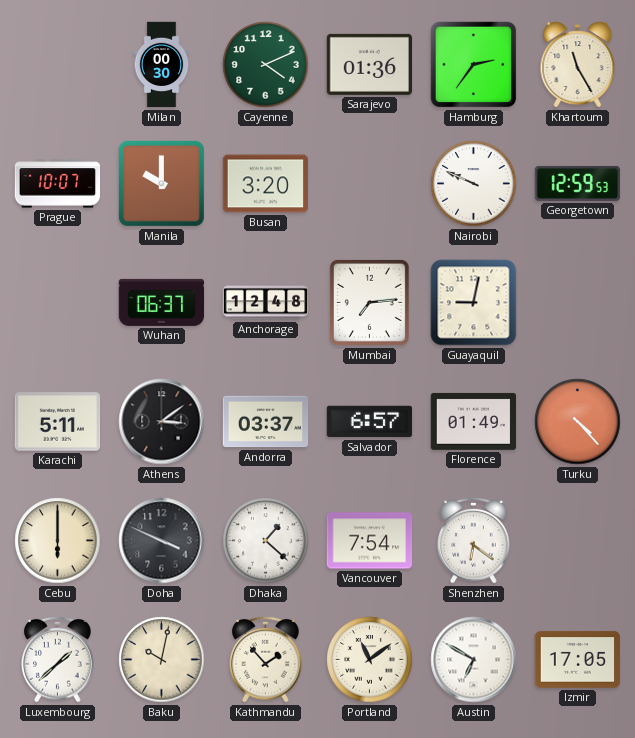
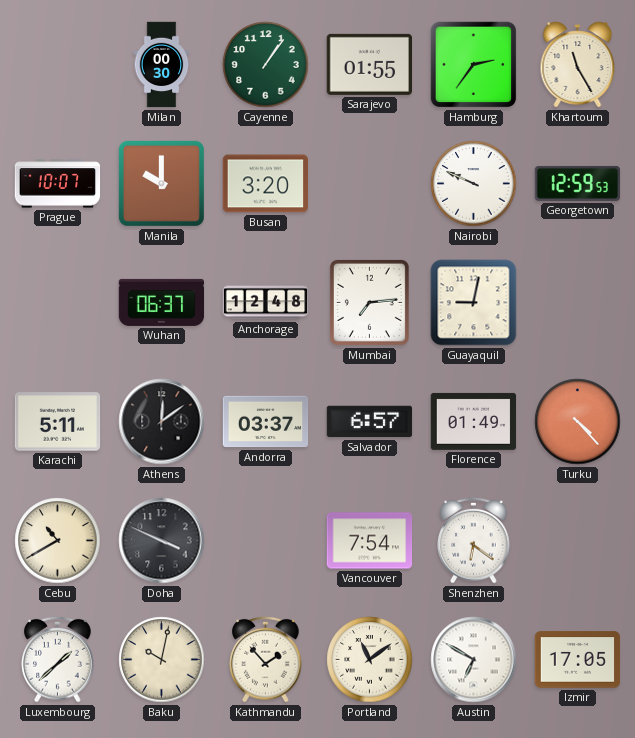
Cayenne: 4:11 -> 1:06
Sarajevo: 01:36 -> 01:55
Athens: 3:09 -> 12:09
Cebu: 6:00 -> 10:40
Dhaka: 1:22 -> none
